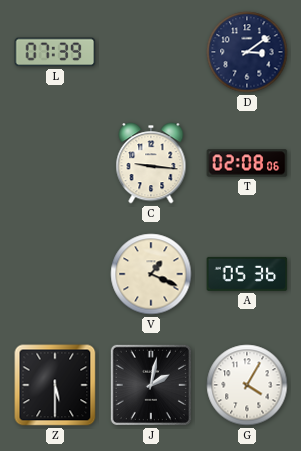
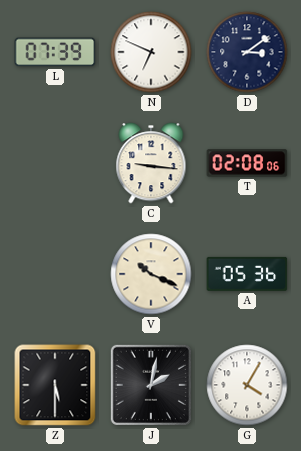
N: none -> 6:49
V: 1:19 -> 10:19
